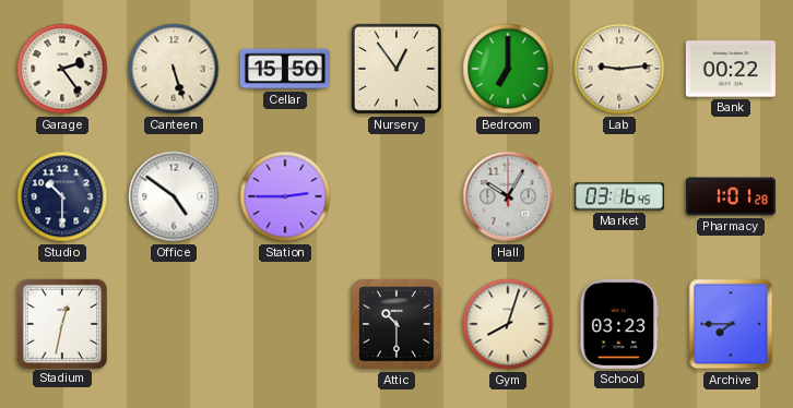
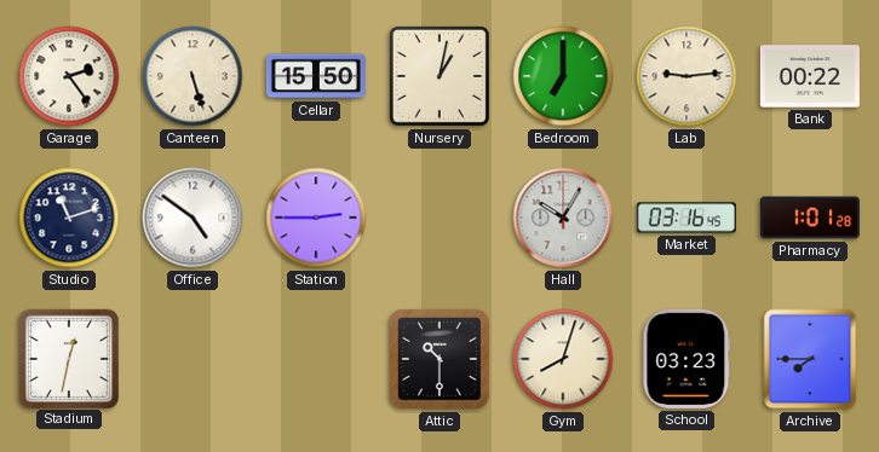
Nursery: 12:54 -> 1:02
Studio: 10:30 -> 11:12
